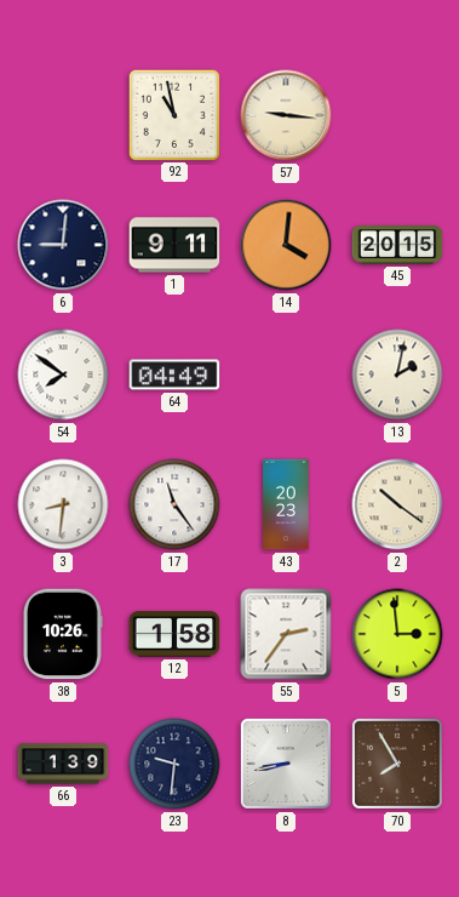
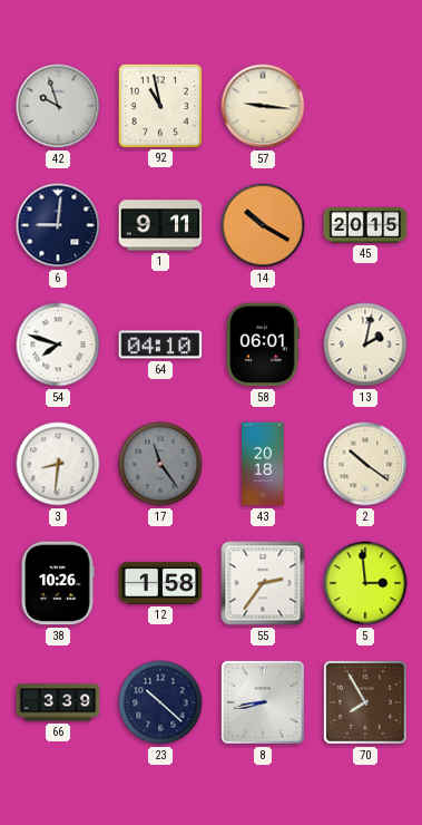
42: none -> 9:57
14: 4:01 -> 10:20
54: 7:51 -> 7:48
64: 04:49 -> 04:10
58: none -> 06:01
17 dial: white -> grey
43: 20:23 -> 20:18
66: 1:39 -> 3:39
23: 9:31 -> 10:22
